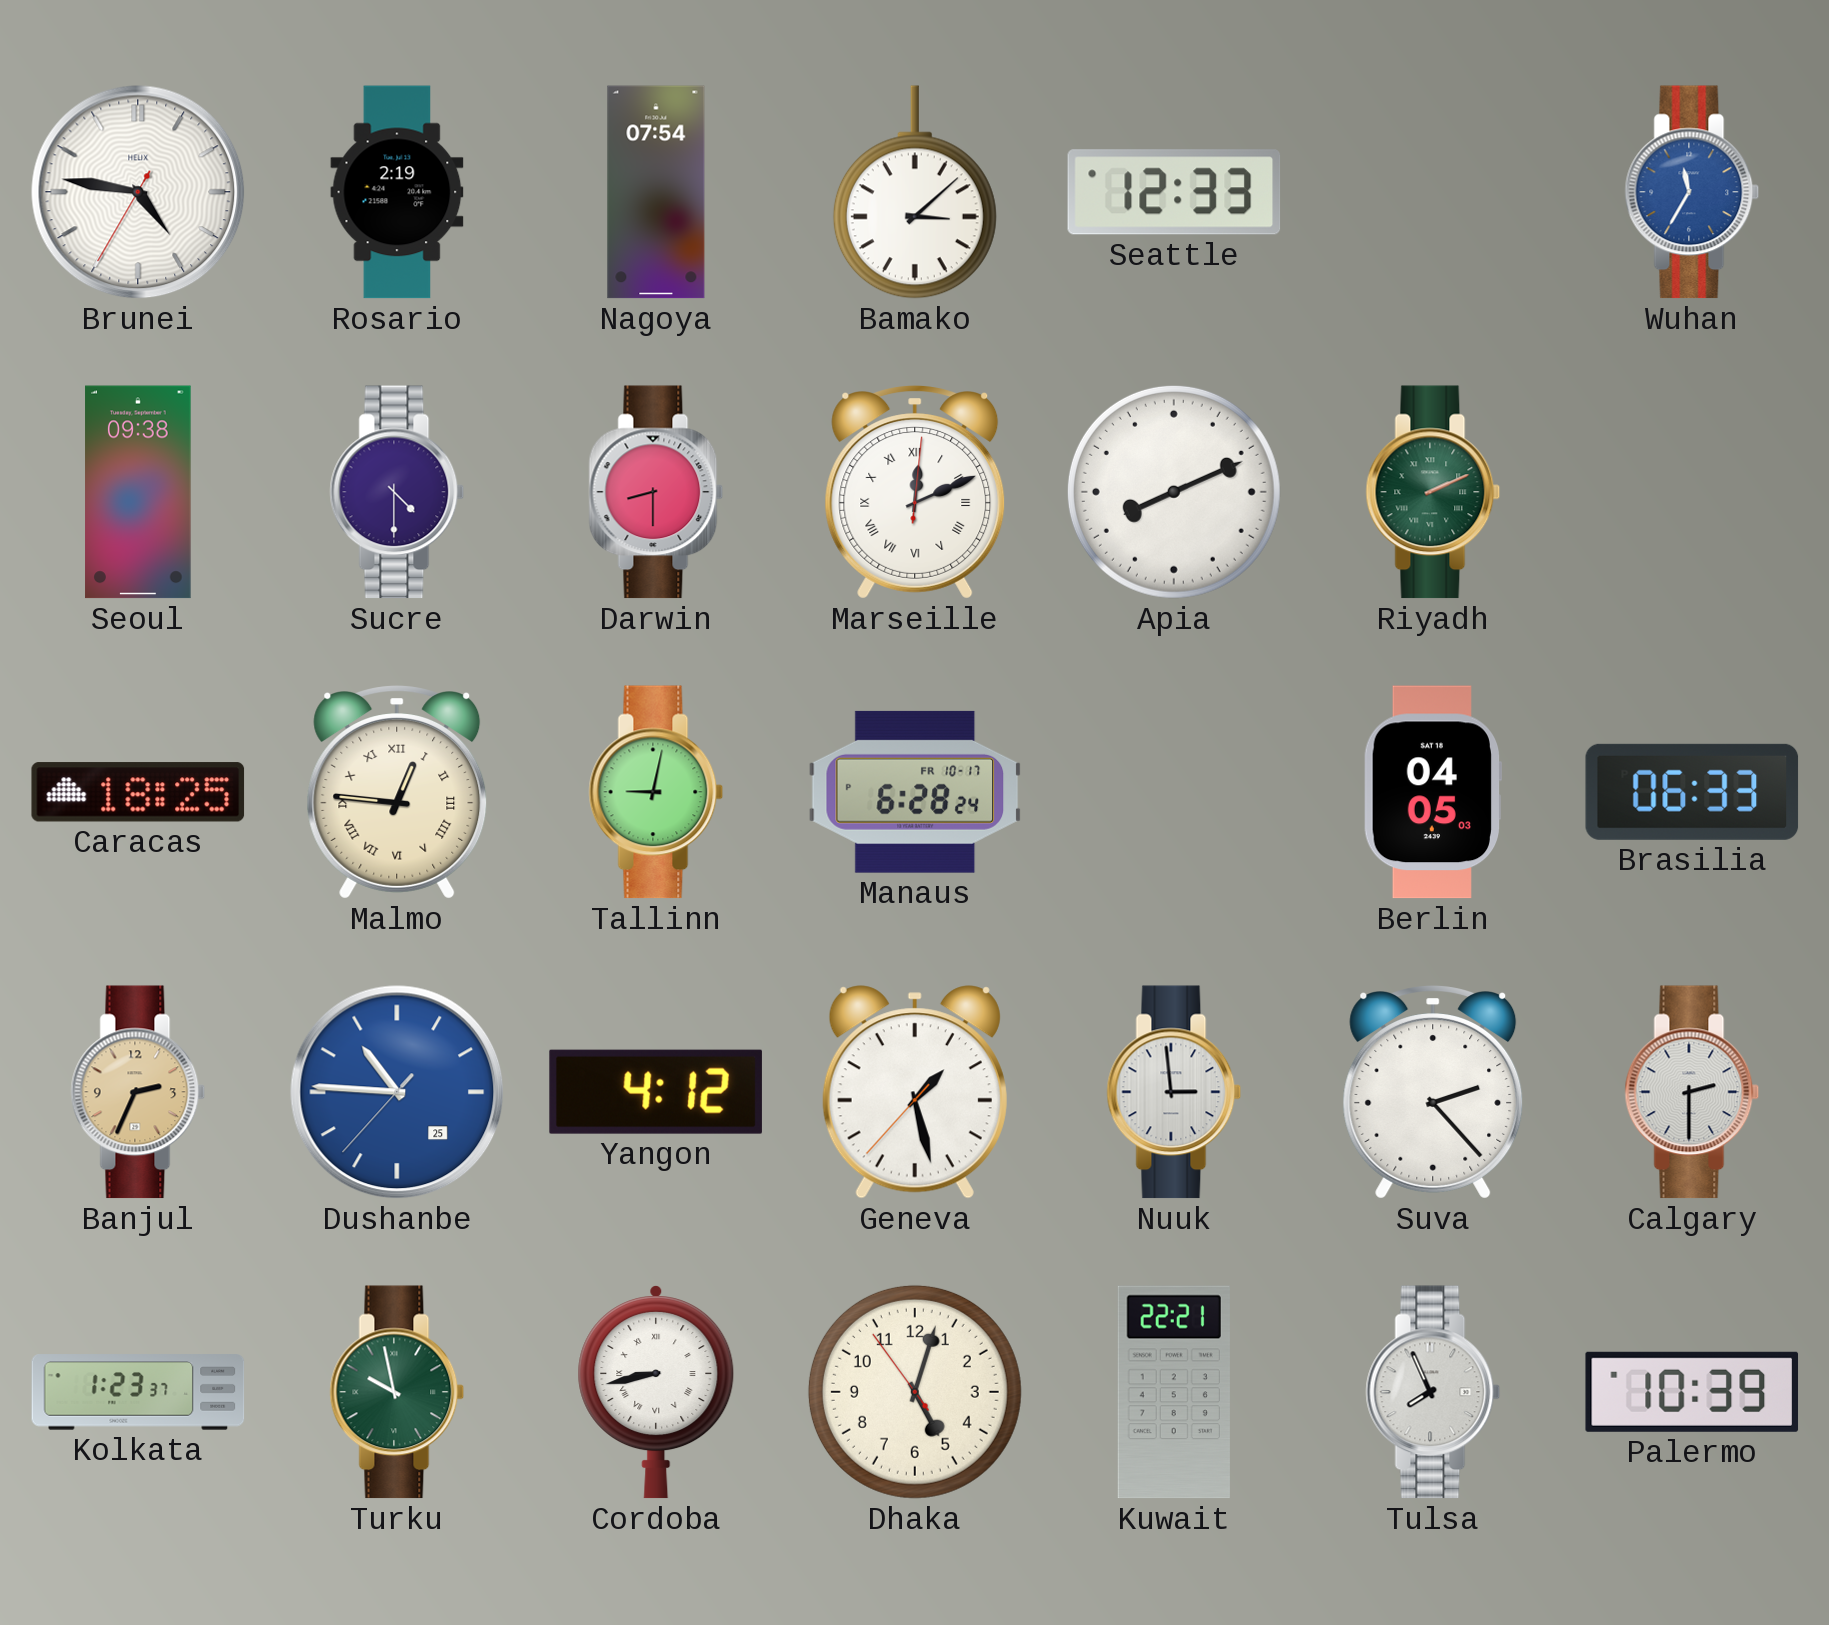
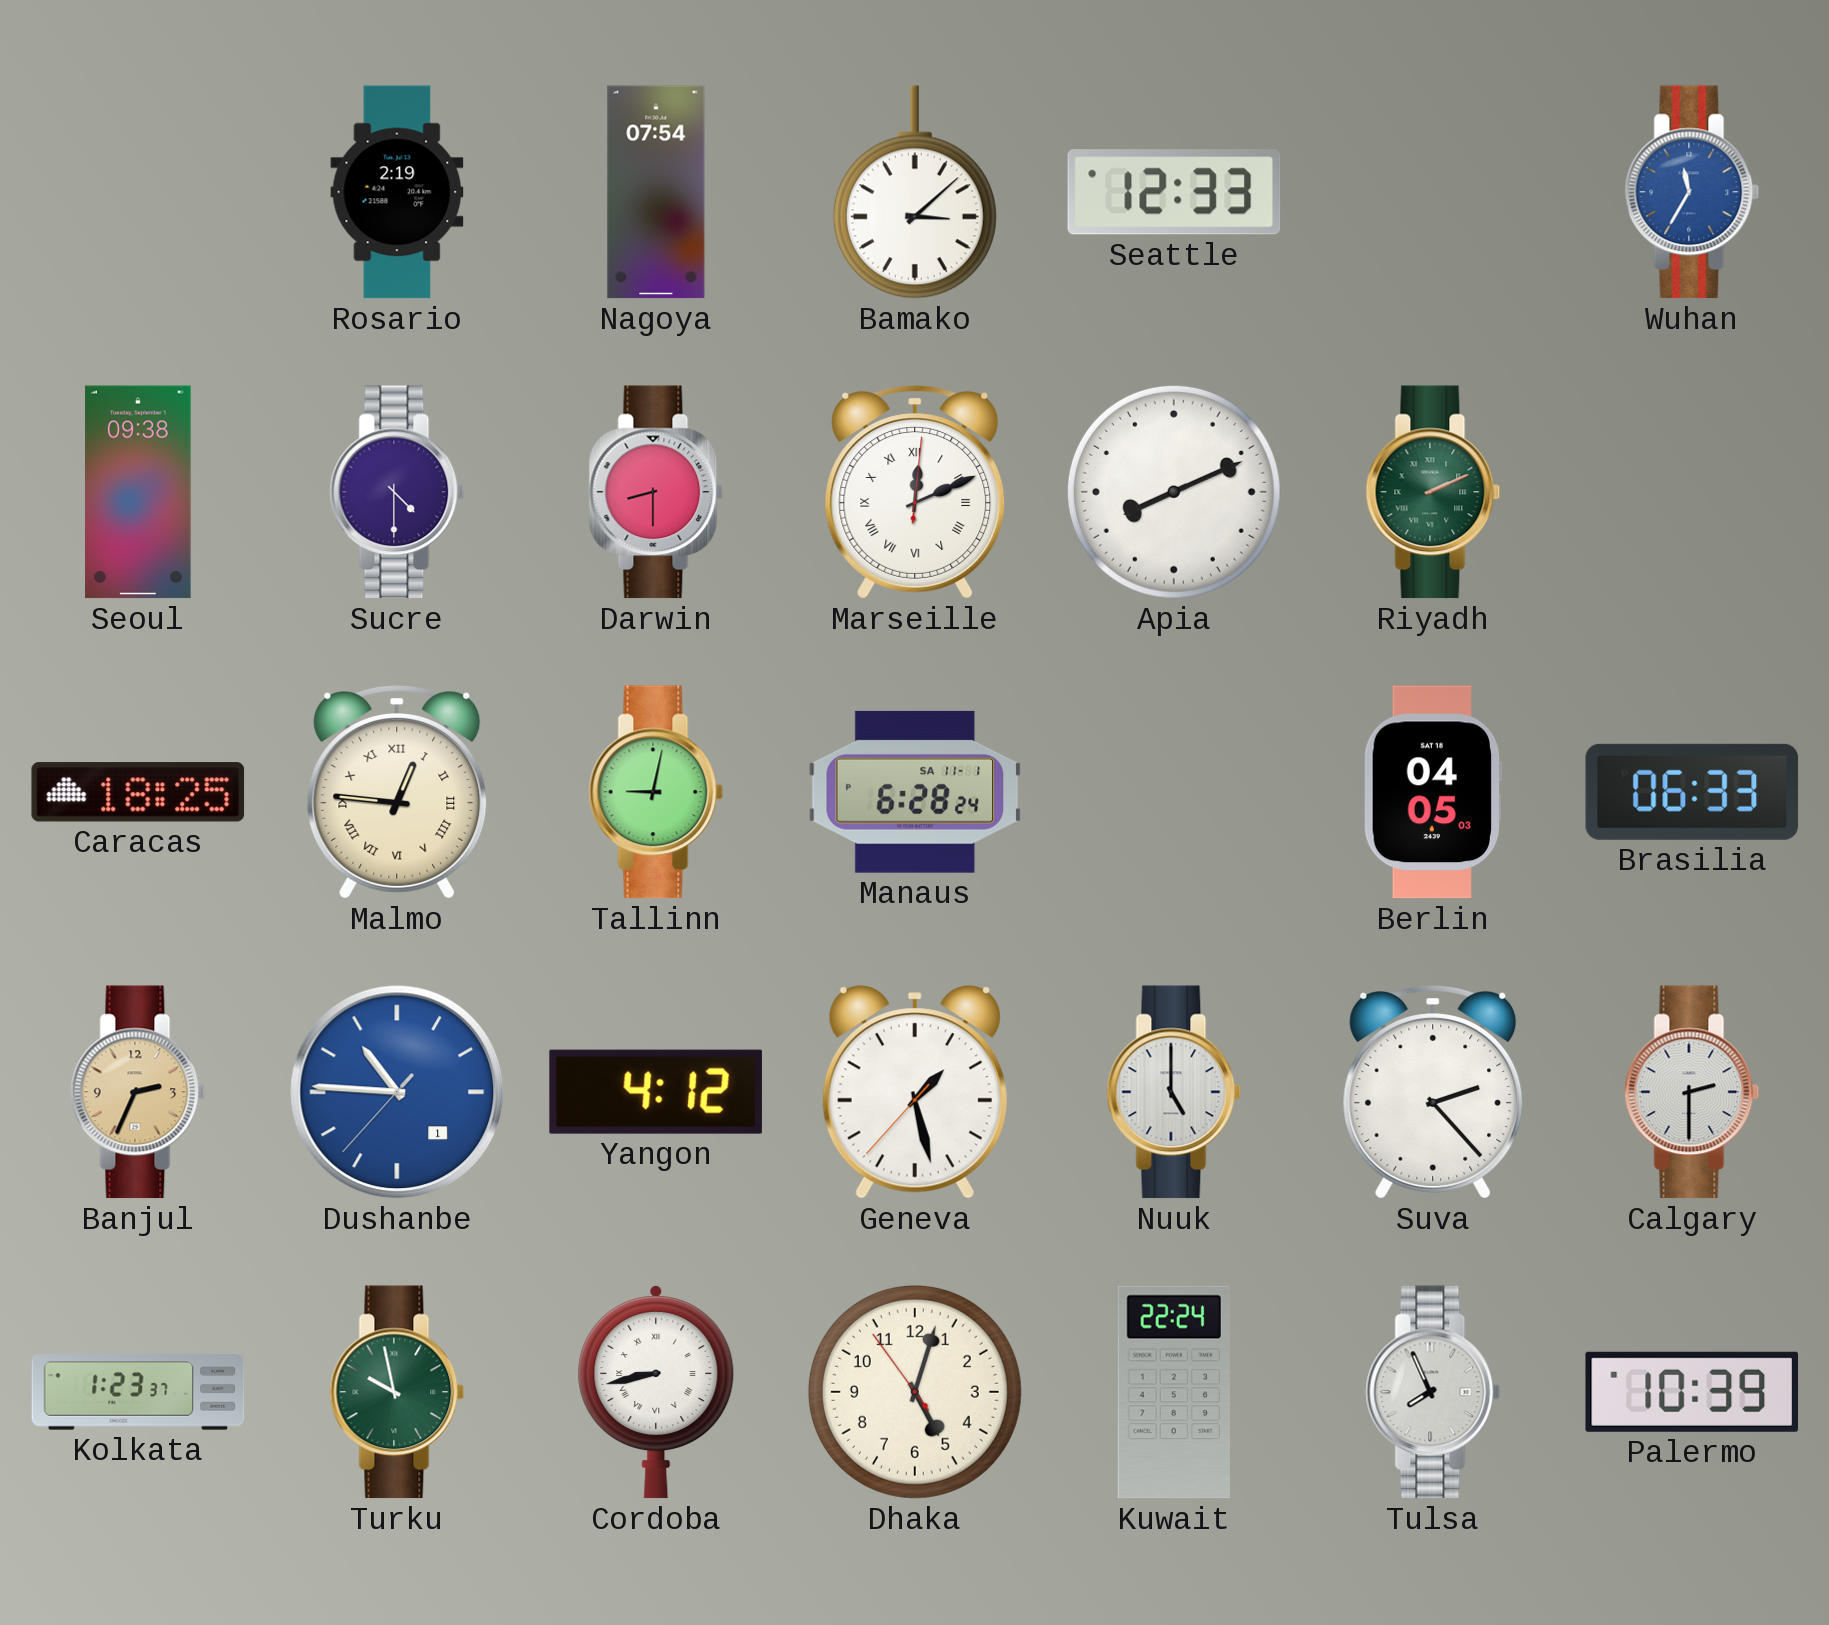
Brunei: 4:46 -> none
Manaus date: FR 10-17 -> SA 11-1
Dushanbe date: 25 -> 1
Nuuk: 2:59 -> 5:00
Kuwait: 22:21 -> 22:24
